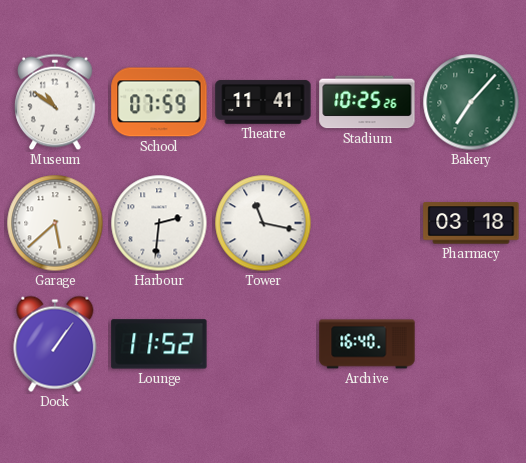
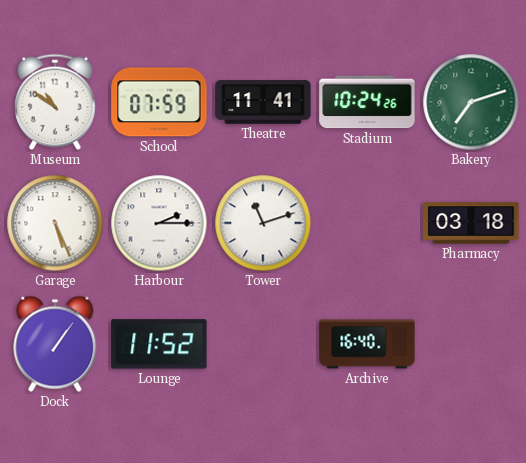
Stadium: 10:25 -> 10:24
Bakery: 7:07 -> 7:12
Garage: 5:38 -> 5:26
Harbour: 2:31 -> 2:15
Tower: 11:17 -> 11:12
